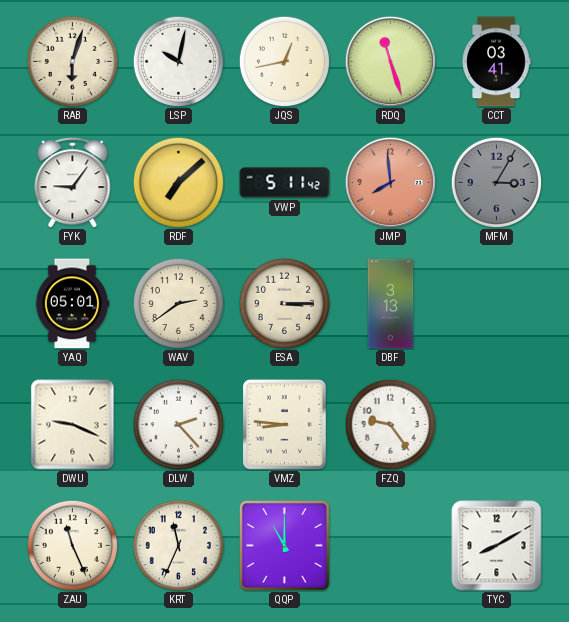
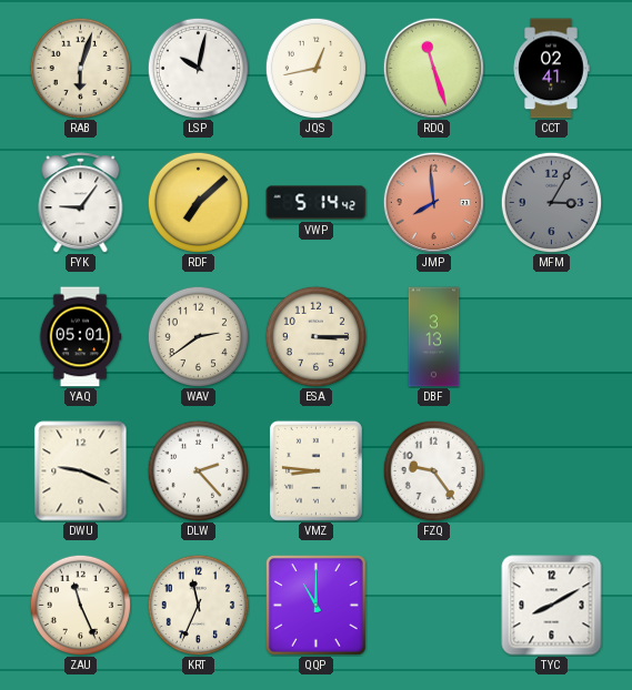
CCT: 03:41 -> 02:41
VWP: 5:11 -> 5:14
